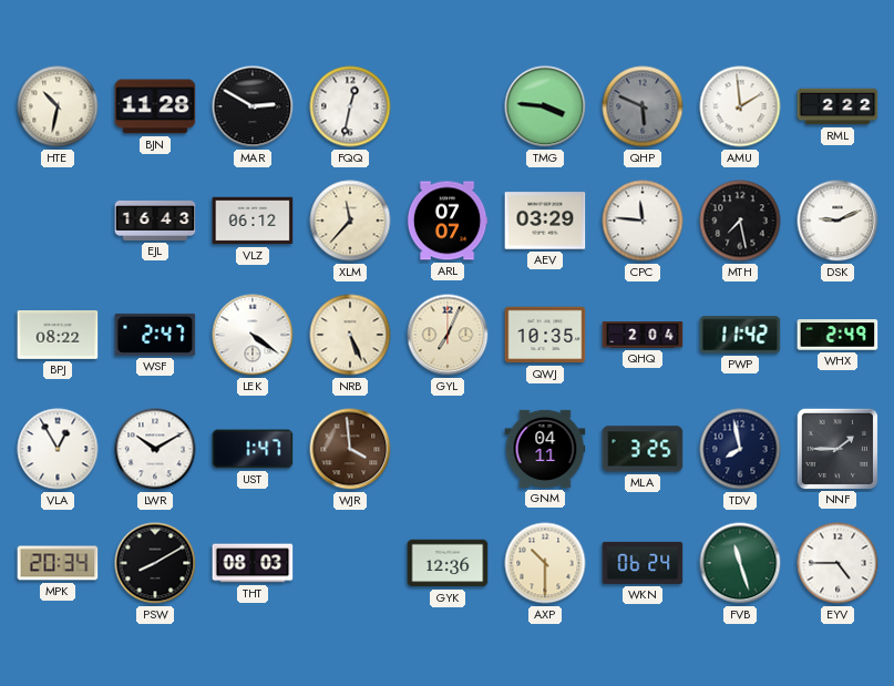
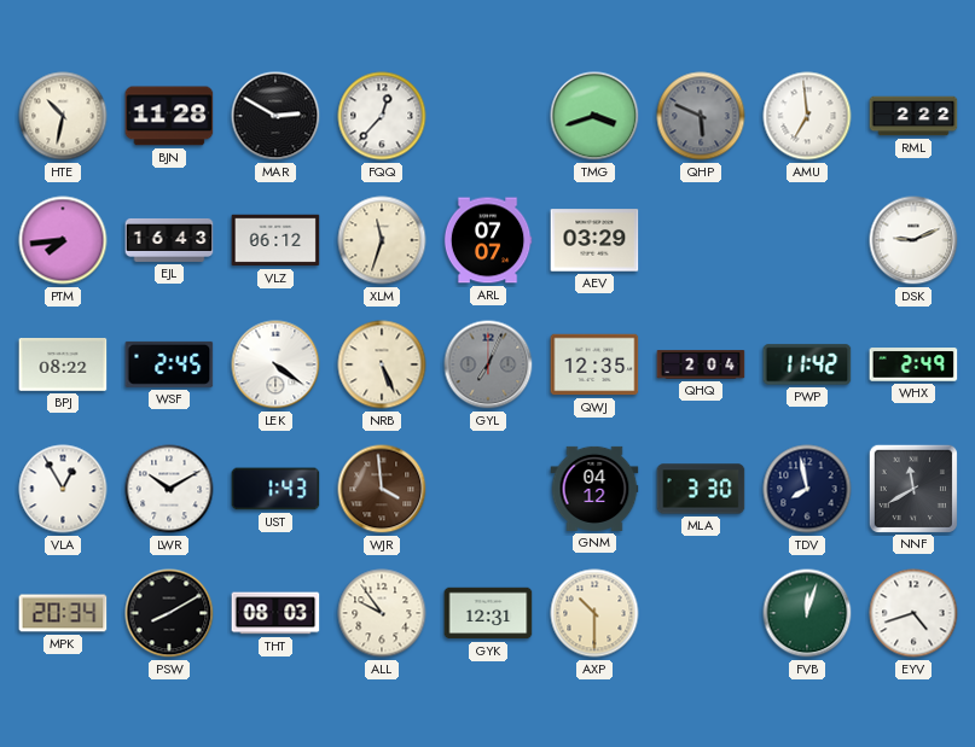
FQQ: 12:32 -> 12:37
TMG: 3:46 -> 3:42
AMU: 1:59 -> 6:59
PTM: none -> 7:44
XLM: 11:37 -> 11:33
CPC: 11:46 -> none
MTH: 7:28 -> none
WSF: 2:47 -> 2:45
GYL dial: cream -> grey
QWJ: 10:35 -> 12:35
UST: 1:47 -> 1:43
GNM: 04:11 -> 04:12
MLA: 3:25 -> 3:30
NNF: 1:45 -> 11:40
ALL: none -> 9:54
GYK: 12:36 -> 12:31
WKN: 06:24 -> none
FVB: 11:27 -> 12:03
EYV: 4:45 -> 4:42
